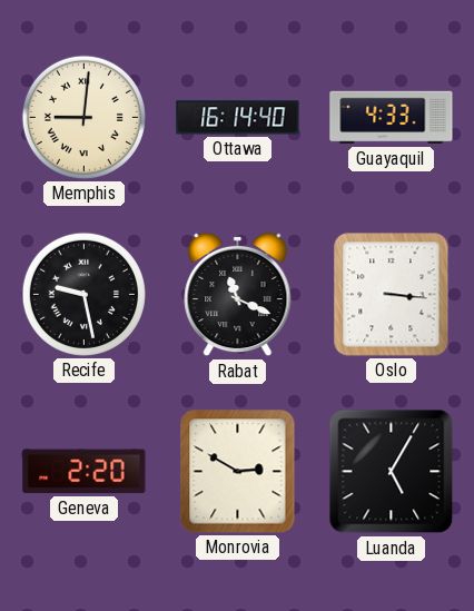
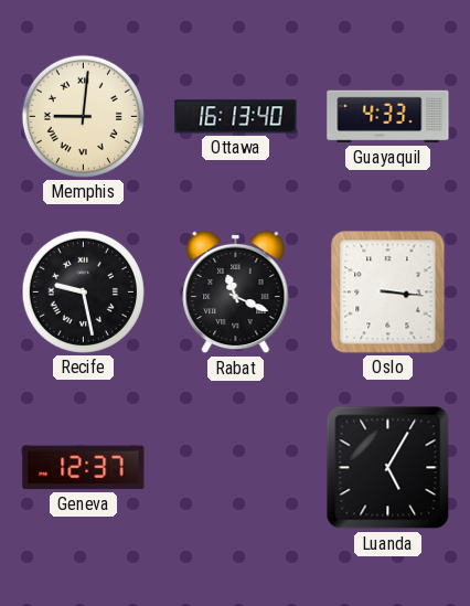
Ottawa: 16:14 -> 16:13
Geneva: 2:20 -> 12:37
Monrovia: 2:50 -> none
